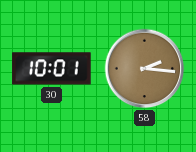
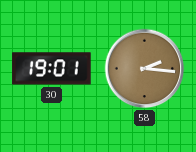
30: 10:01 -> 19:01
